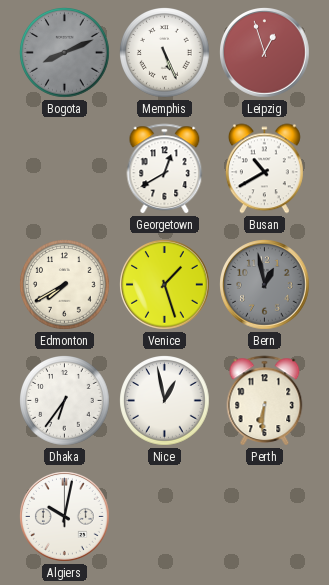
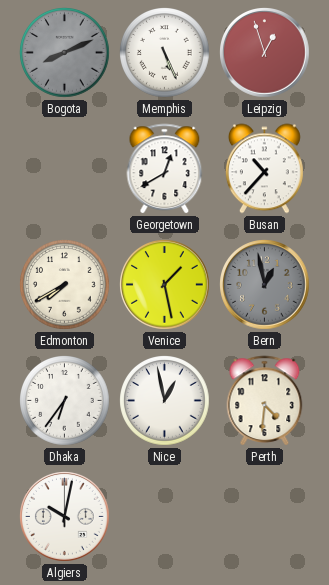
Busan: 10:40 -> 10:37
Venice: 1:27 -> 1:28
Perth: 6:31 -> 4:31
